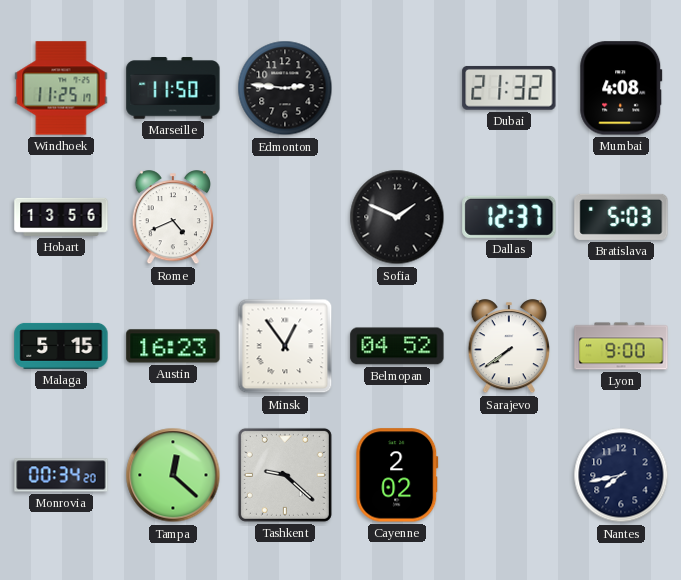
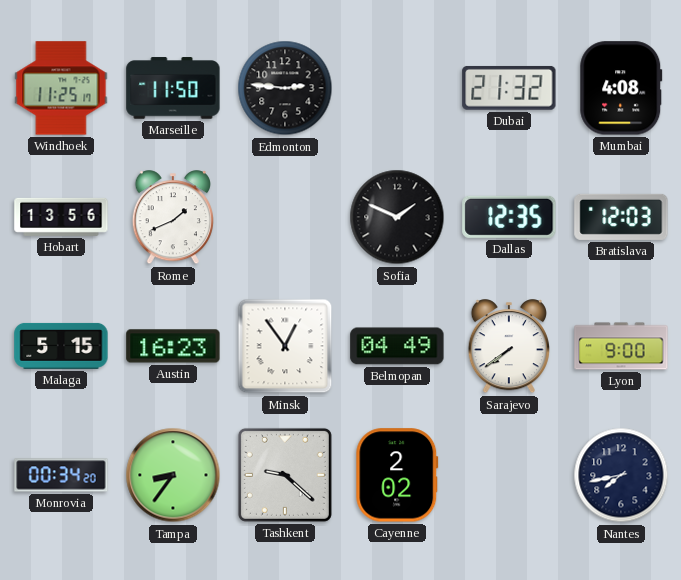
Rome: 4:41 -> 1:41
Dallas: 12:37 -> 12:35
Bratislava: 5:03 -> 12:03
Belmopan: 04:52 -> 04:49
Tampa: 12:22 -> 8:36
